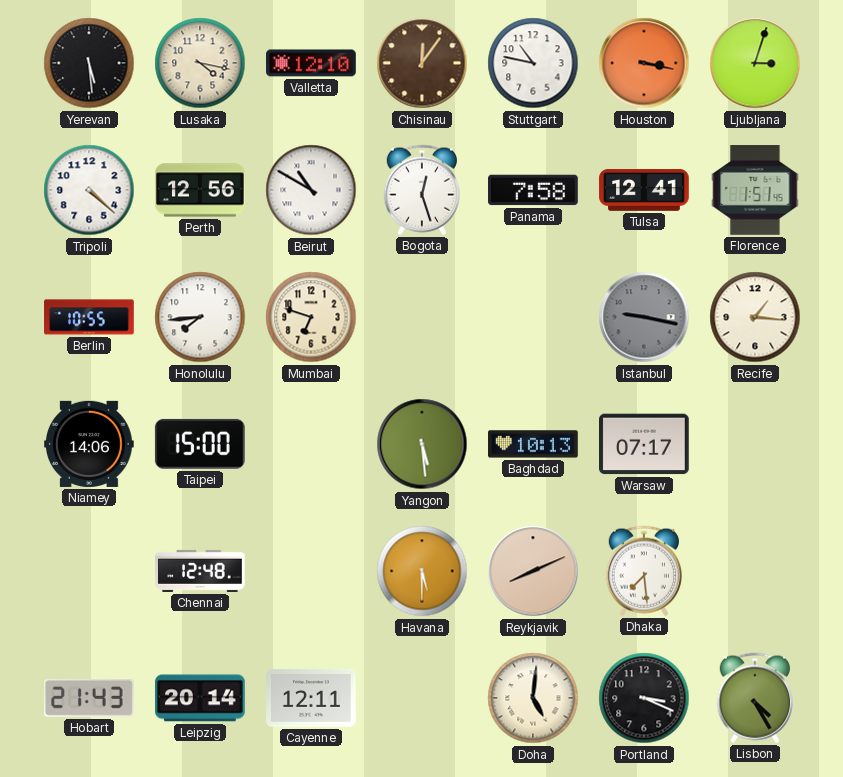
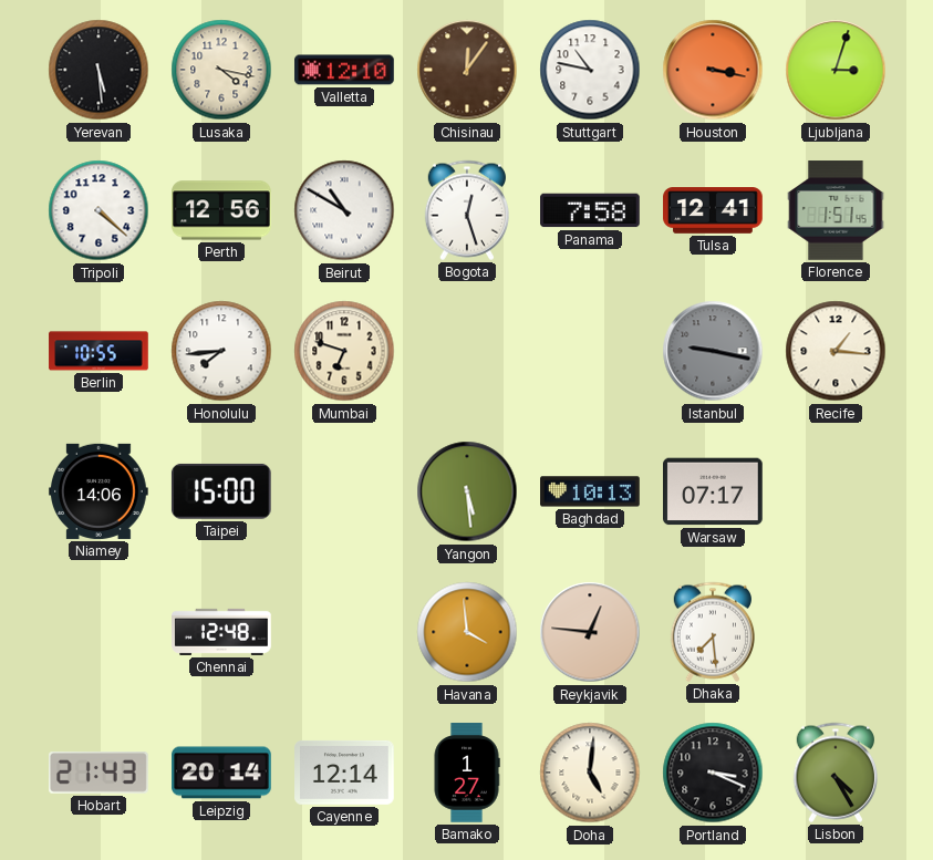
Havana: 5:30 -> 3:59
Reykjavik: 8:11 -> 12:46
Cayenne: 12:11 -> 12:14
Bamako: none -> 1:27
